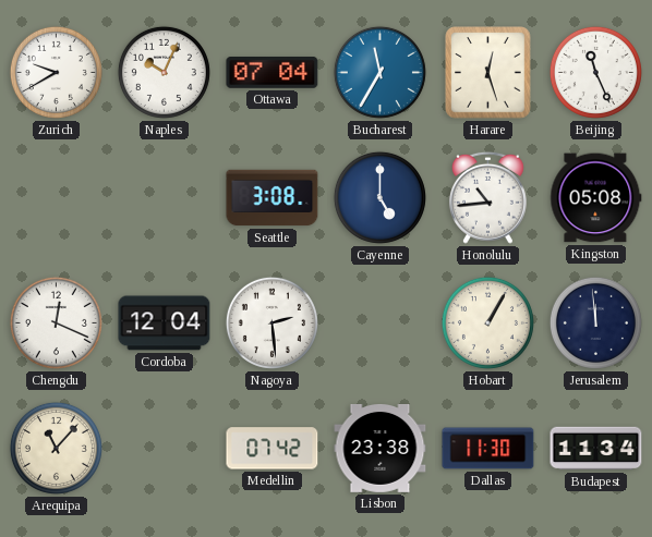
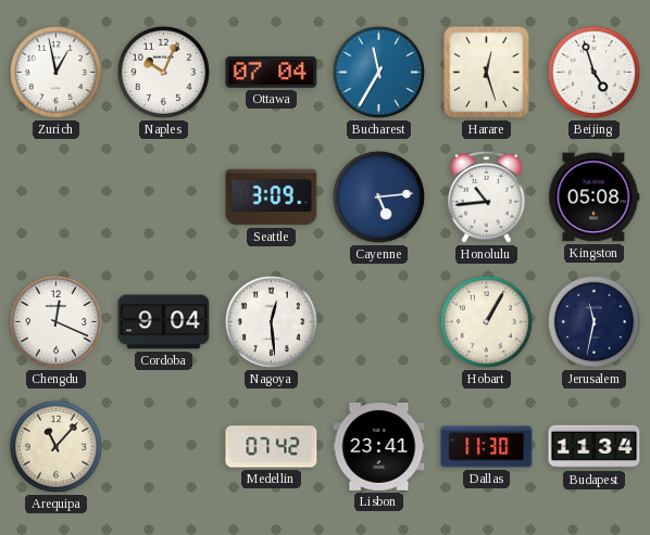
Zurich: 9:40 -> 12:58
Beijing: 11:26 -> 4:57
Seattle: 3:08 -> 3:09
Cayenne: 5:00 -> 5:14
Cordoba: 12:04 -> 9:04
Nagoya: 2:29 -> 12:29
Jerusalem: 11:59 -> 11:32
Lisbon: 23:38 -> 23:41
